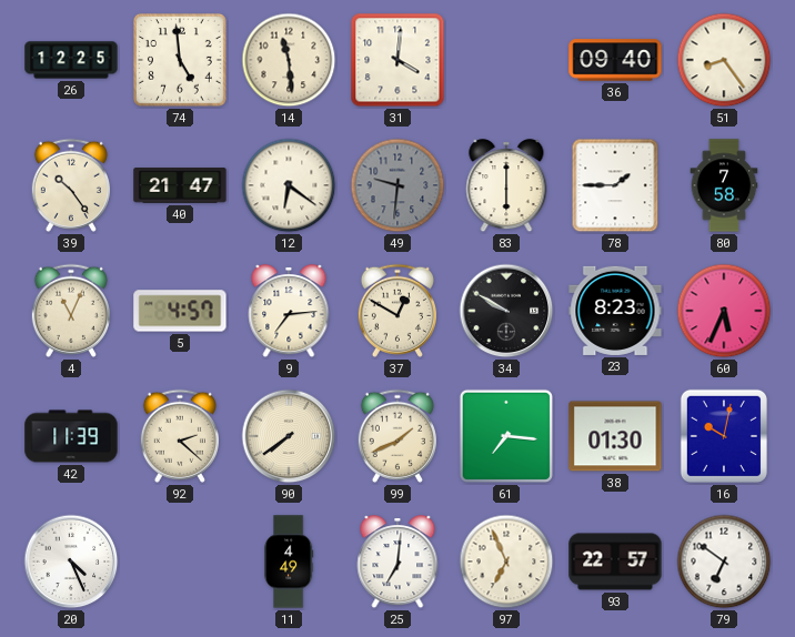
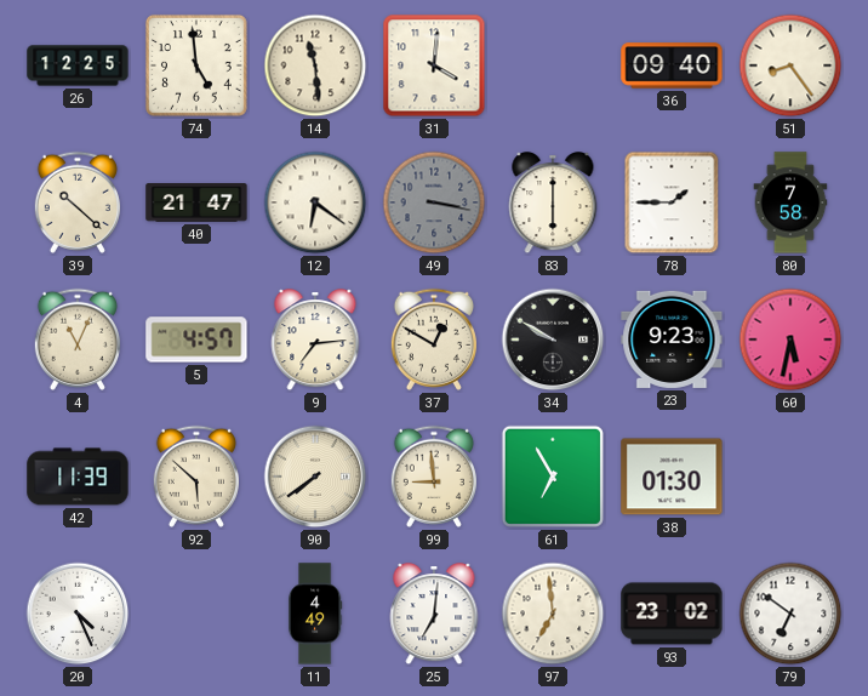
39: 10:24 -> 10:22
49: 9:31 -> 3:17
23: 8:23 -> 9:23
60: 5:34 -> 5:32
92: 2:22 -> 5:52
99: 1:41 -> 8:59
61: 7:16 -> 6:55
16: 10:02 -> none
97: 6:56 -> 6:59
93: 22:57 -> 23:02
